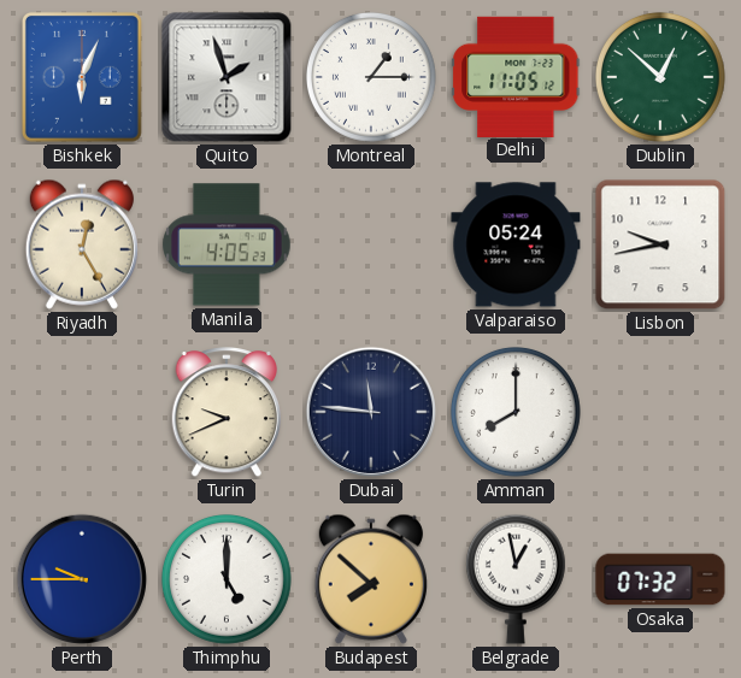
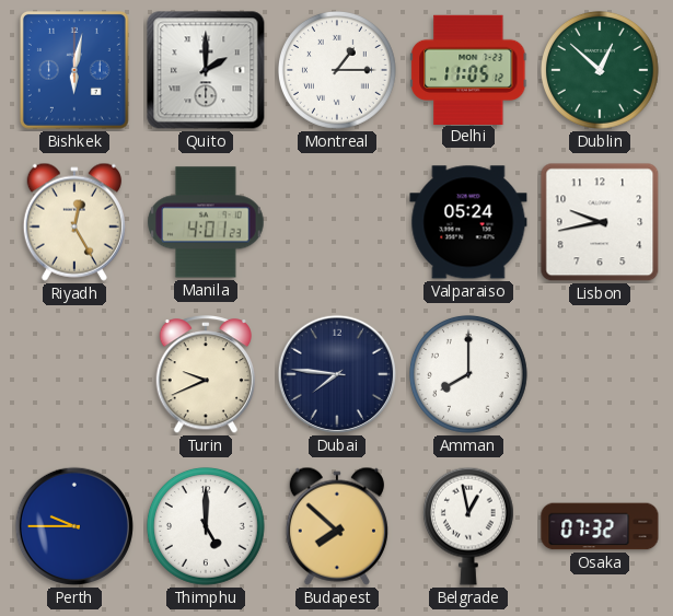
Bishkek: 6:04 -> 6:02
Quito: 1:57 -> 2:00
Manila: 4:05 -> 4:01
Dubai: 11:46 -> 7:46
